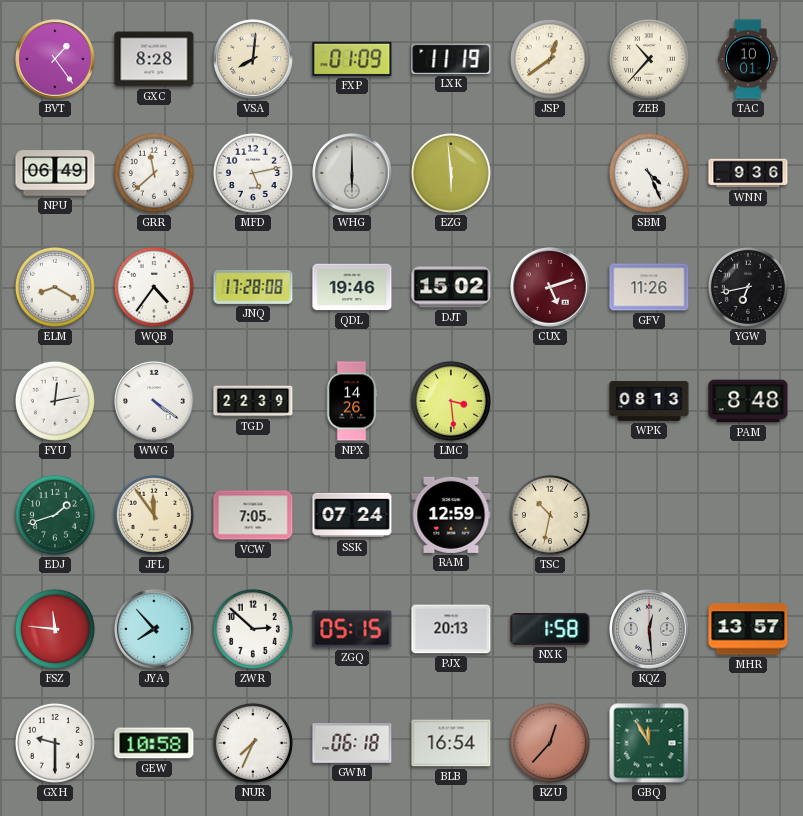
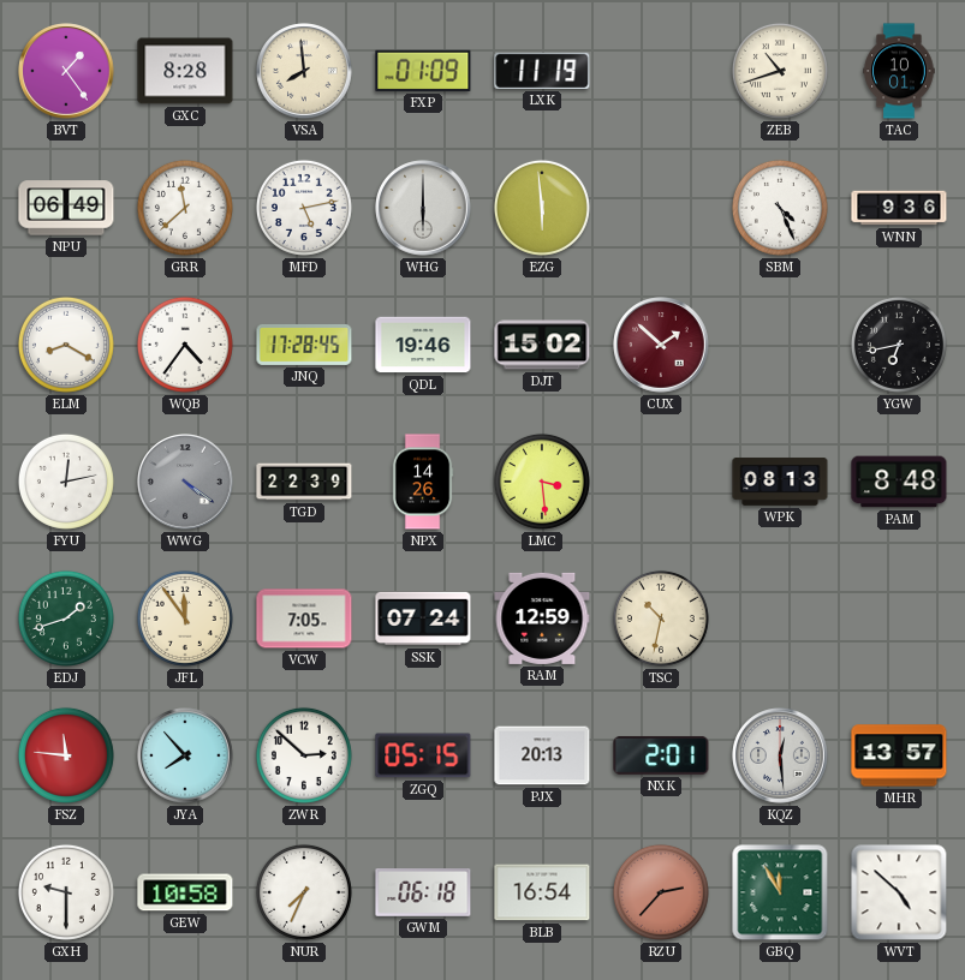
VSA: 8:01 -> 7:59
JSP: 12:39 -> none
ZEB: 10:37 -> 10:42
JNQ: 17:28:08 -> 17:28:45
CUX: 5:12 -> 1:52
GFV: 11:26 -> none
WWG dial: white -> grey
NXK: 1:58 -> 2:01
RZU: 12:37 -> 2:37
WVT: none -> 4:52
